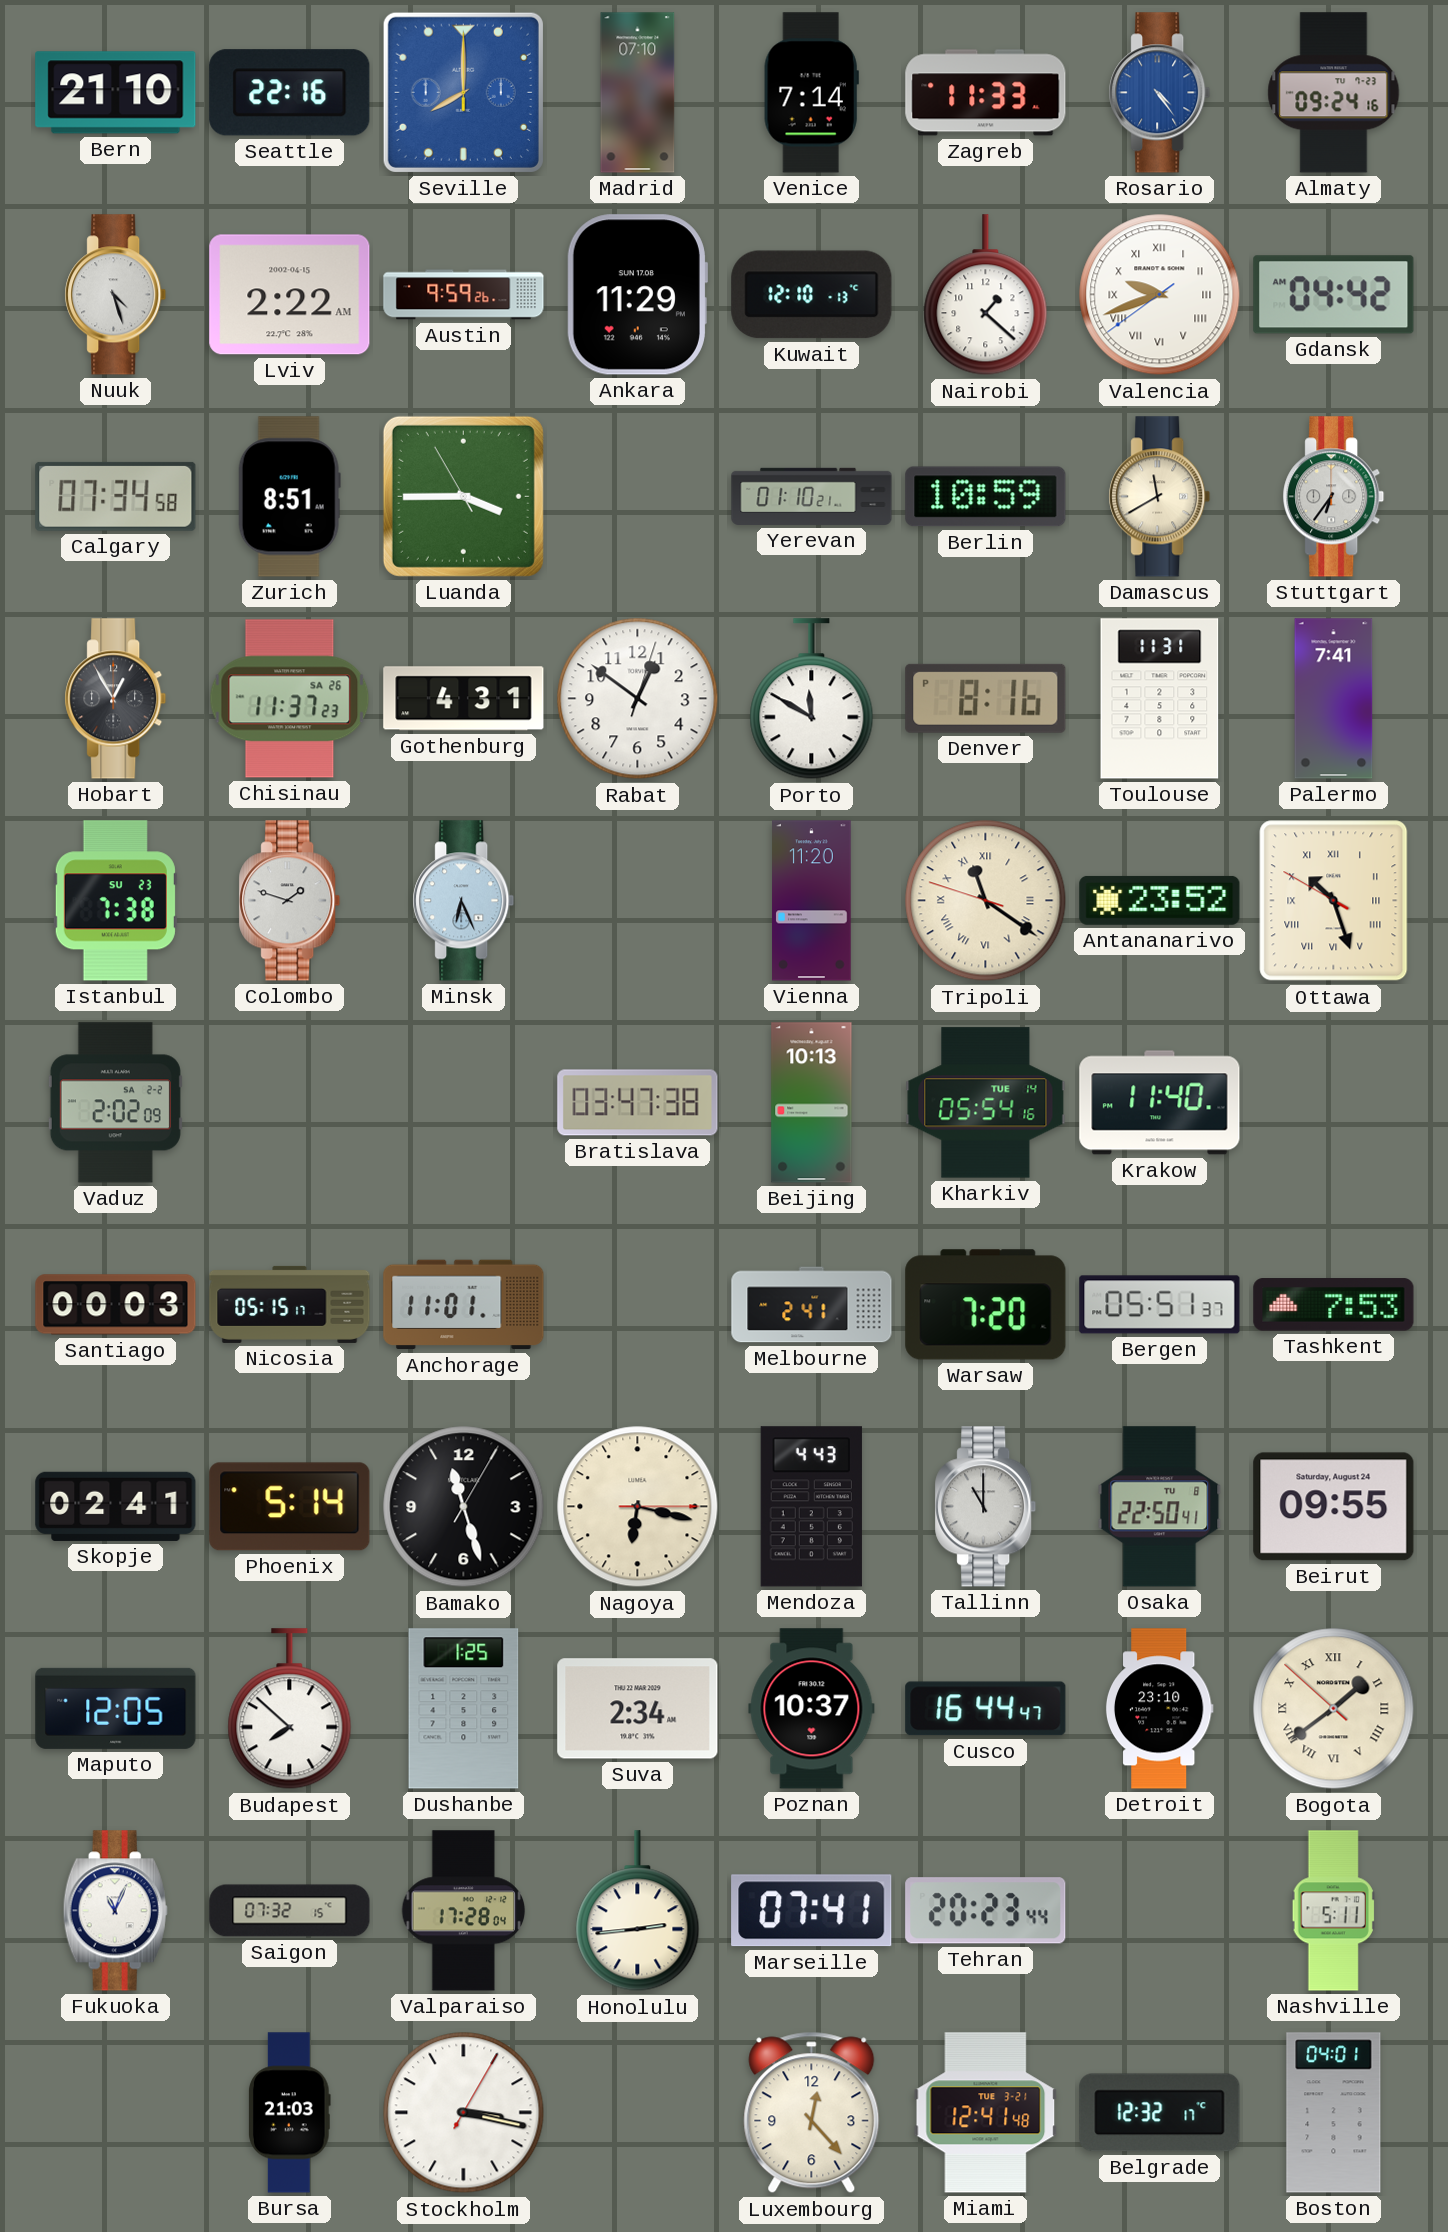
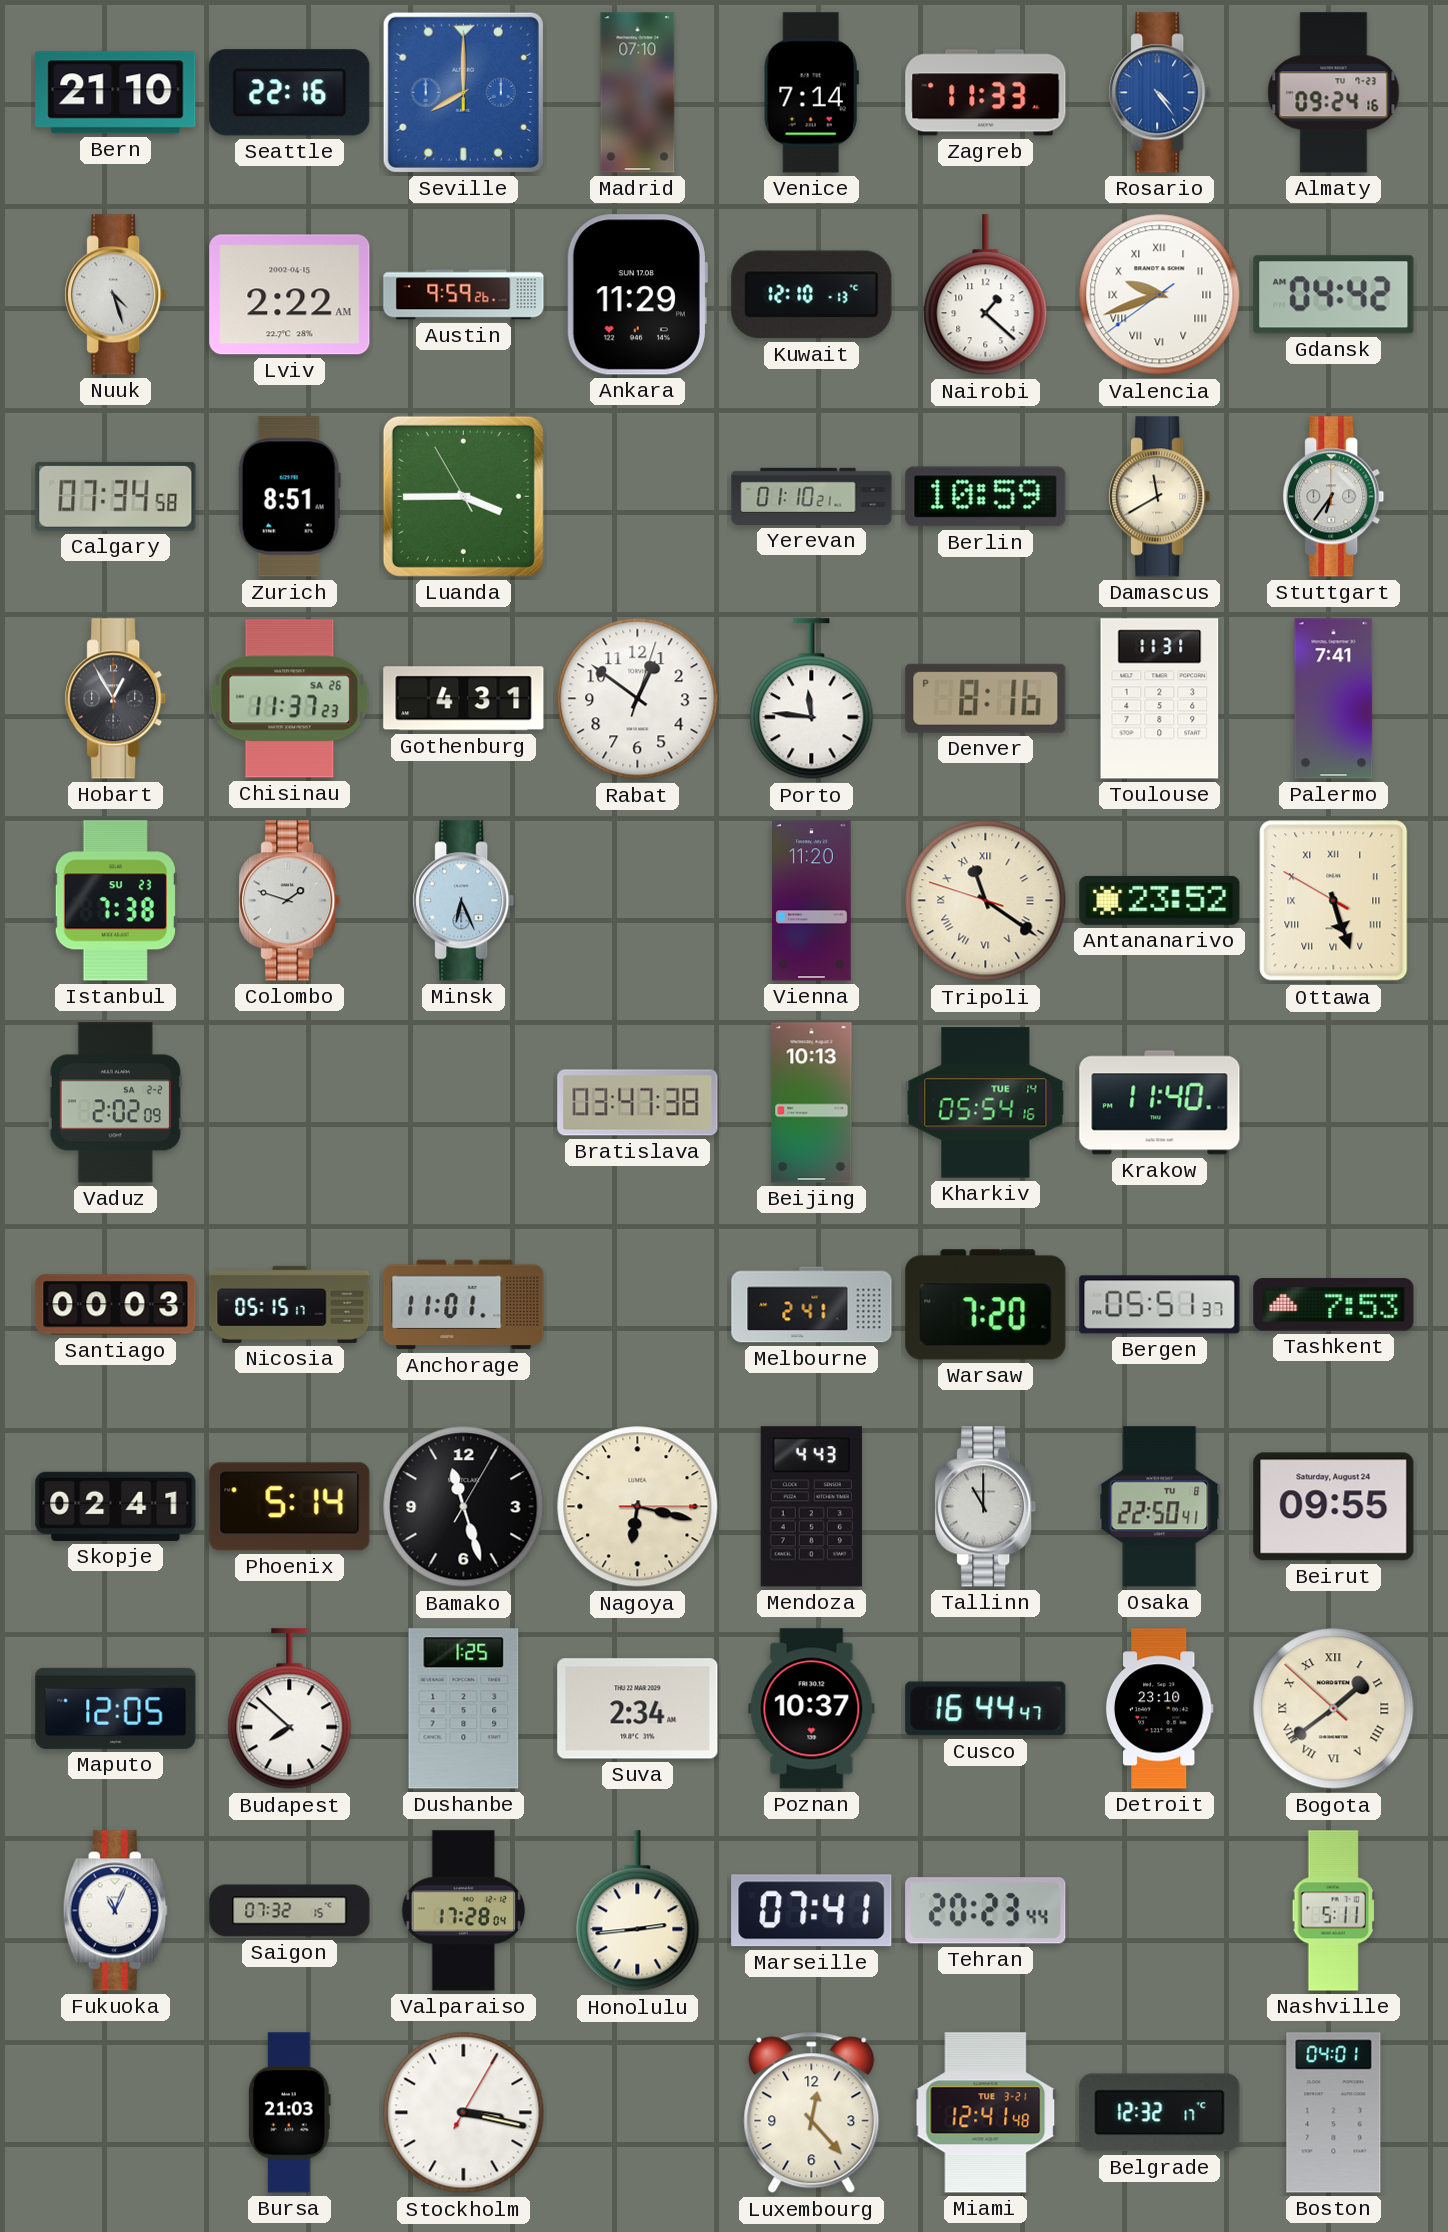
Porto: 11:50 -> 11:46
Ottawa: 10:26 -> 5:26
